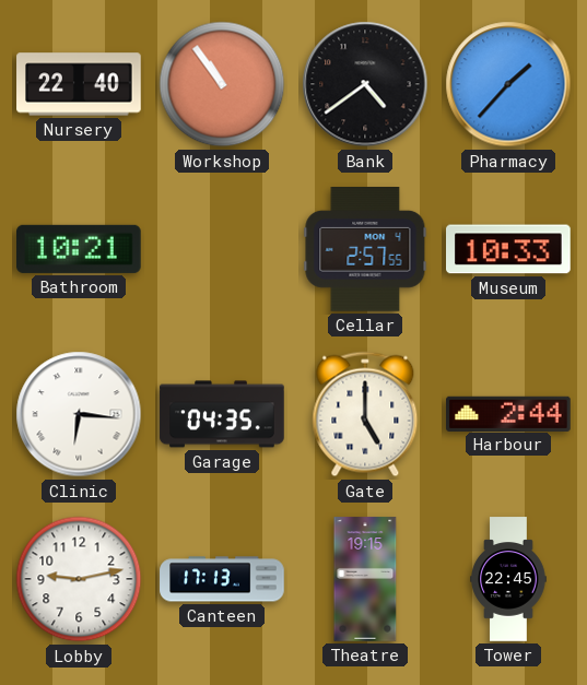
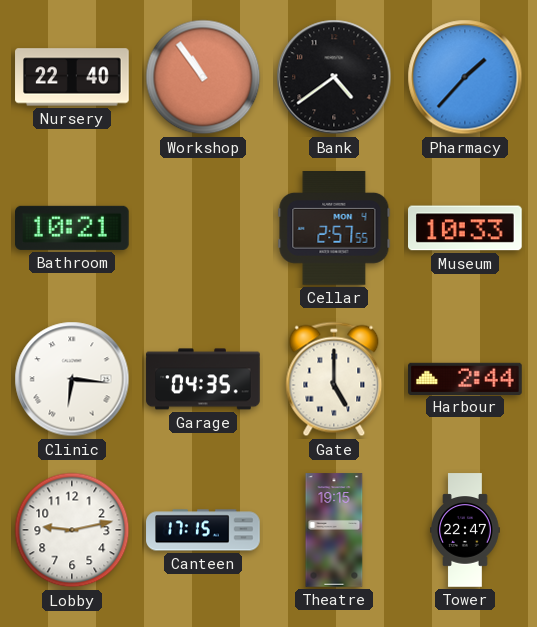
Canteen: 17:13 -> 17:15
Tower: 22:45 -> 22:47
